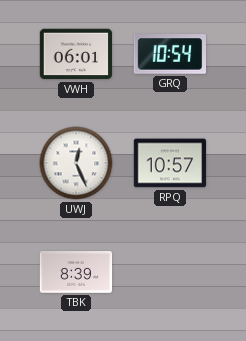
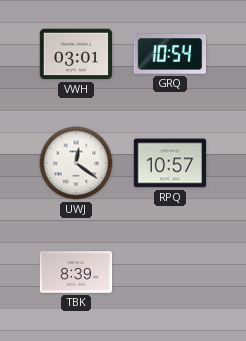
VWH: 06:01 -> 03:01
UWJ: 12:26 -> 12:21
